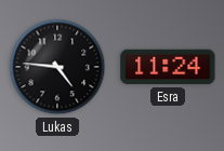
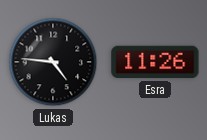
Esra: 11:24 -> 11:26
